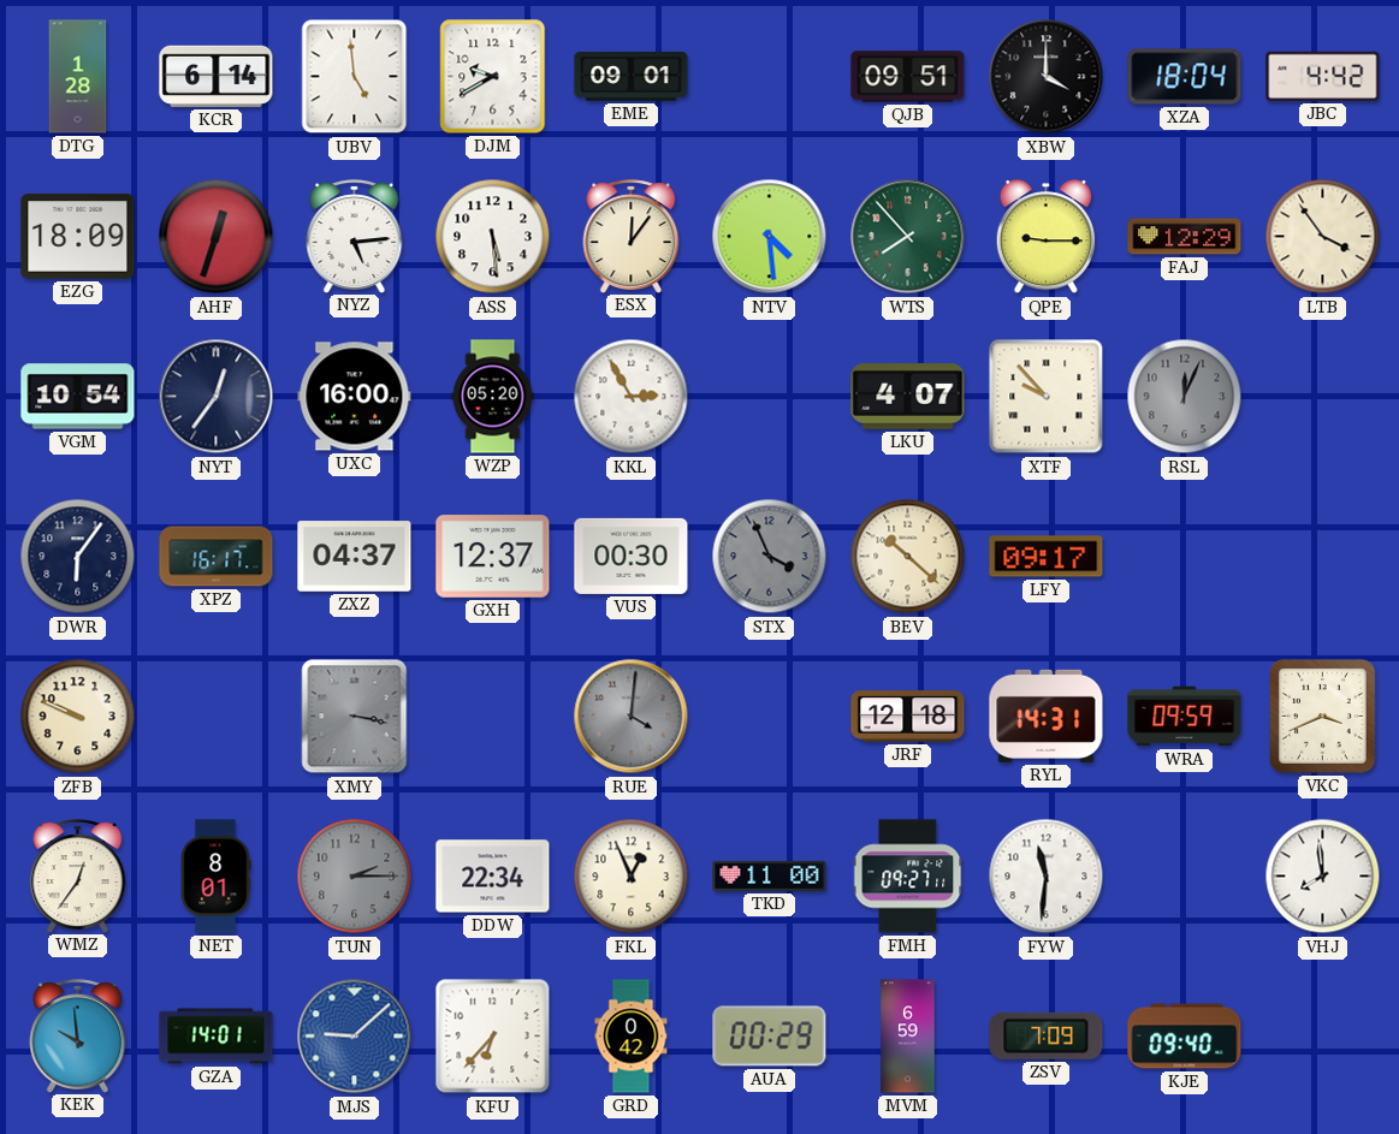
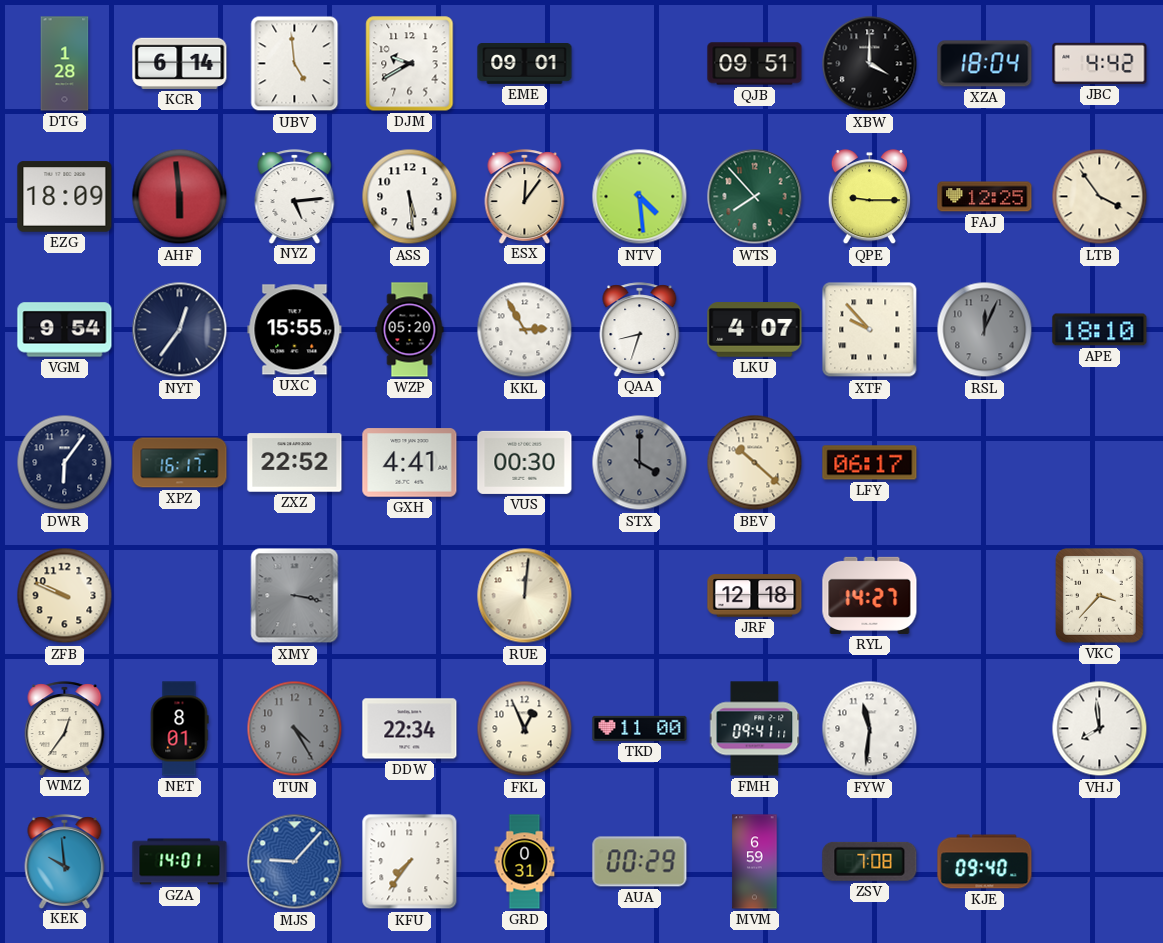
AHF: 12:33 -> 5:59
FAJ: 12:29 -> 12:25
VGM: 10:54 -> 9:54
UXC: 16:00 -> 15:55
QAA: none -> 8:33
APE: none -> 18:10
ZXZ: 04:37 -> 22:52
GXH: 12:37 -> 4:41
STX: 3:56 -> 4:00
LFY: 09:17 -> 06:17
RUE: 4:01 -> 12:01
RUE dial: grey -> cream
RYL: 14:31 -> 14:27
WRA: 09:59 -> none
VKC: 3:41 -> 3:37
TUN: 2:15 -> 4:25
FMH: 09:27 -> 09:41
MJS: 9:08 -> 9:07
KFU: 6:37 -> 7:36
GRD: 0:42 -> 0:31
ZSV: 7:09 -> 7:08
